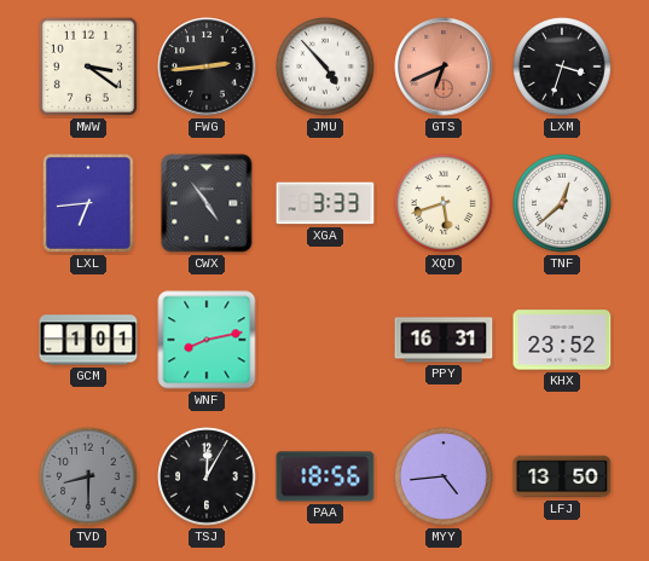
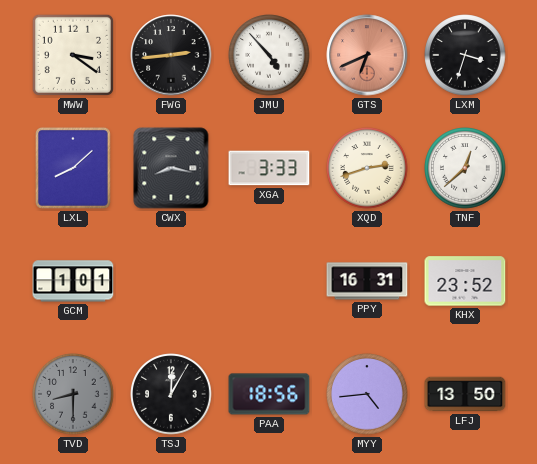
LXL: 6:44 -> 8:08
CWX: 4:54 -> 8:17
XQD: 5:42 -> 2:42
WNF: 8:13 -> none
